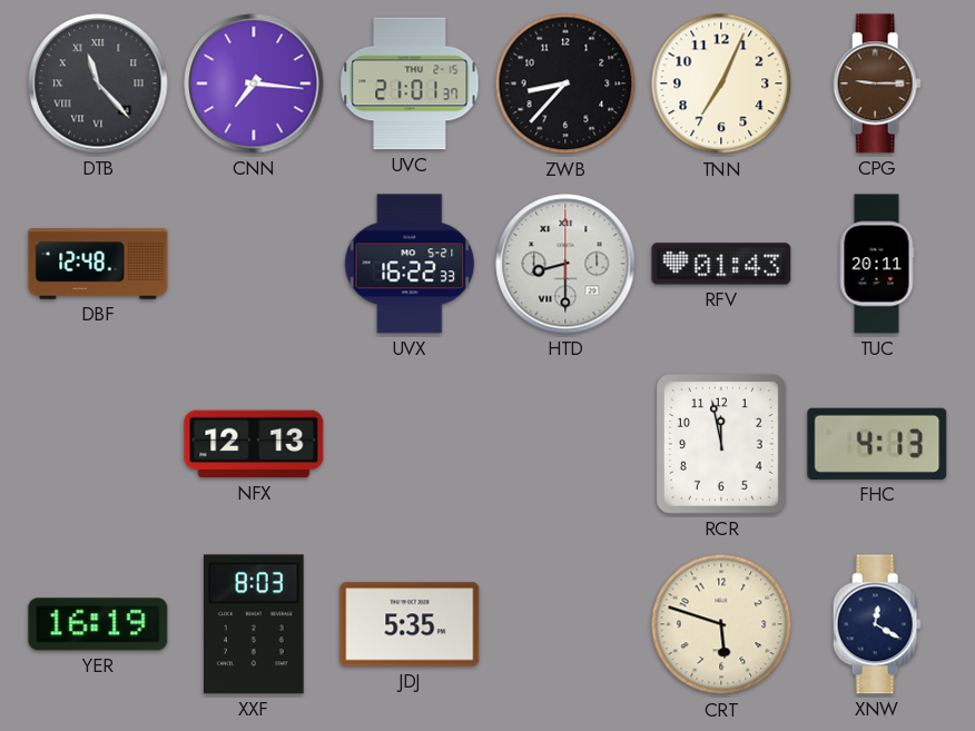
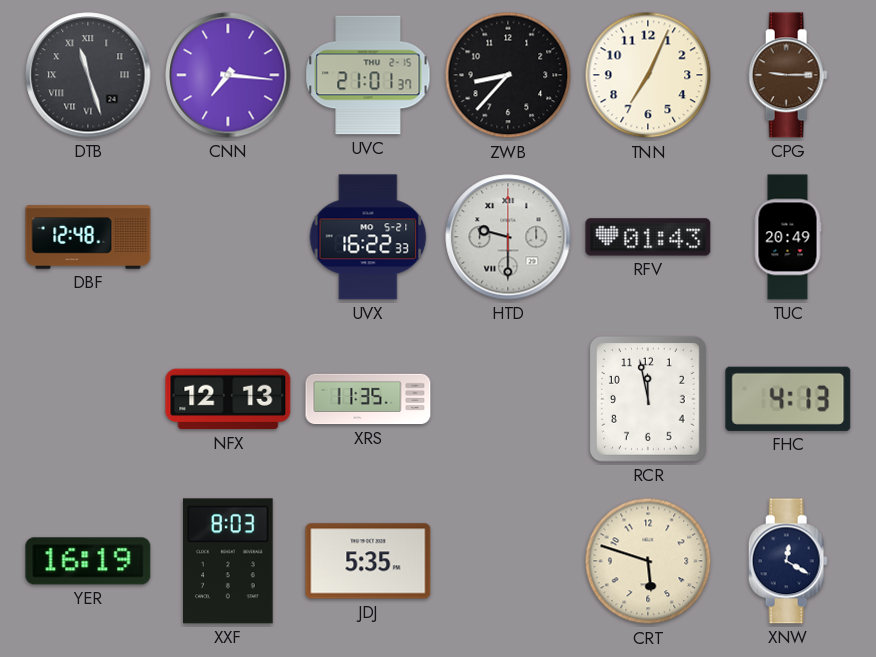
DTB: 11:23 -> 11:27
HTD: 8:30 -> 9:30
TUC: 20:11 -> 20:49
XRS: none -> 11:35
